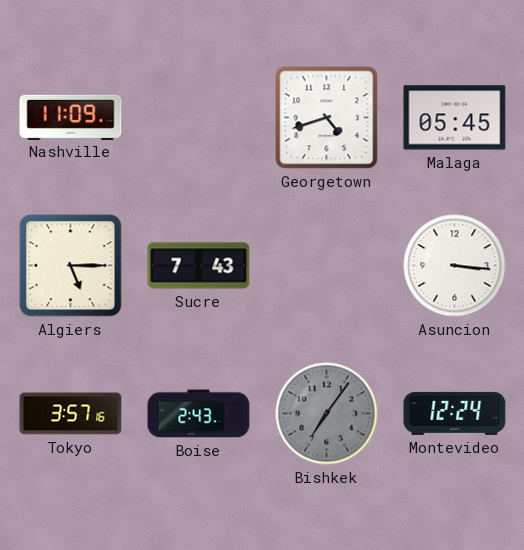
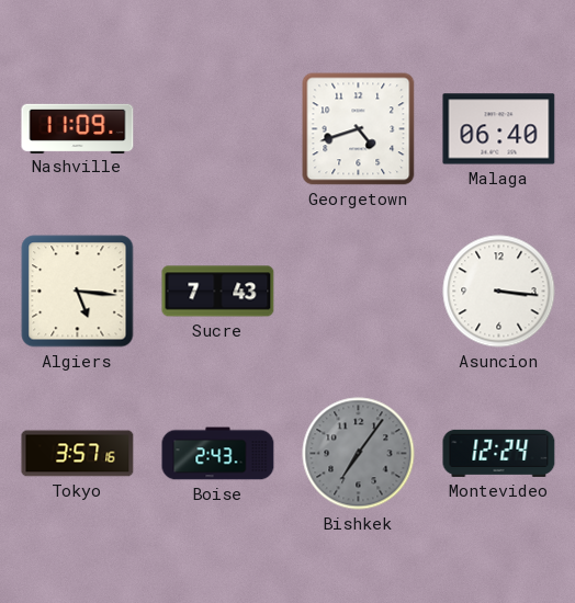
Malaga: 05:45 -> 06:40
Algiers: 5:15 -> 5:16
